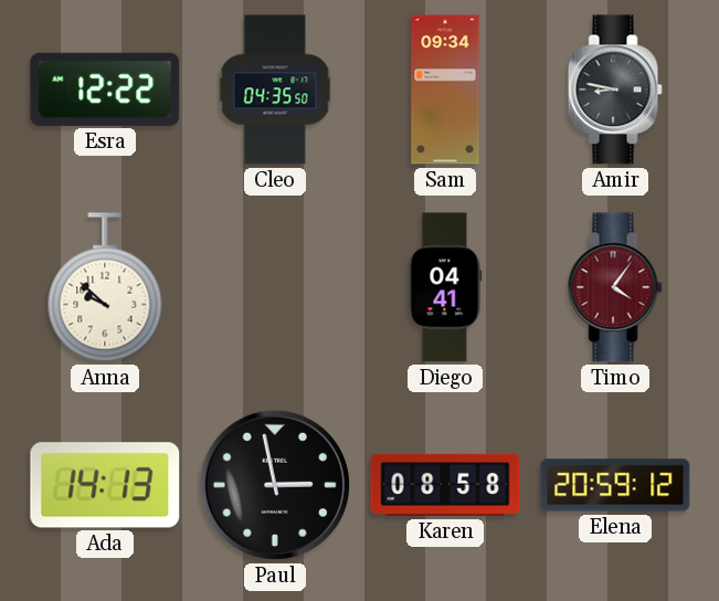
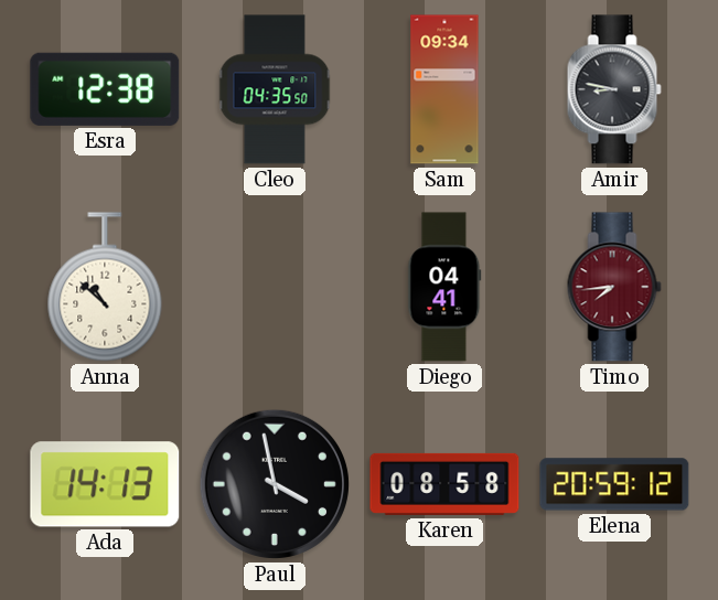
Esra: 12:22 -> 12:38
Anna: 9:52 -> 10:52
Timo: 4:06 -> 7:44
Paul: 2:58 -> 3:58
